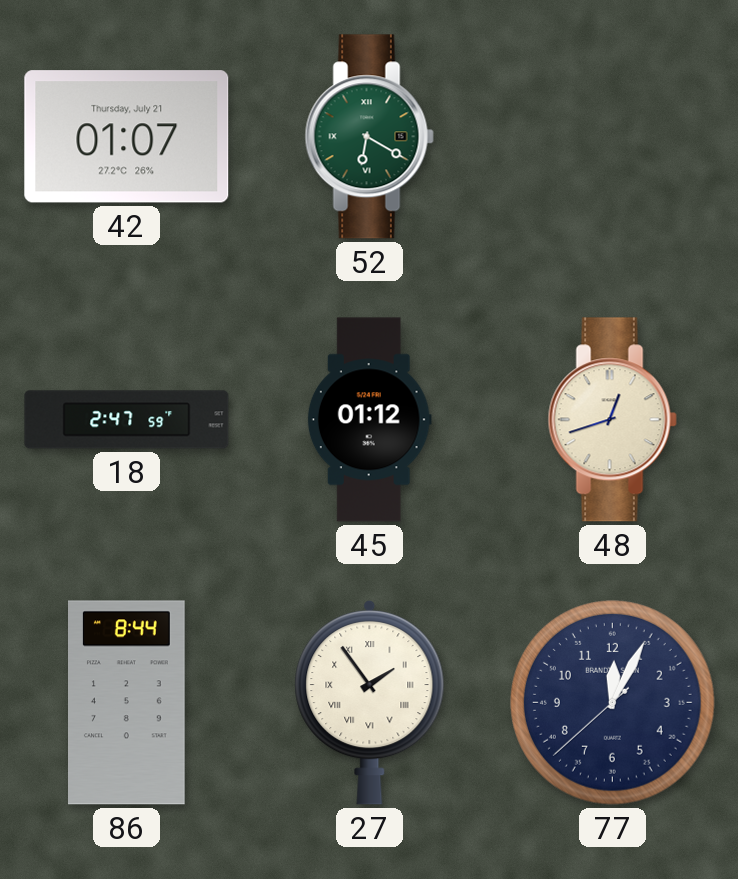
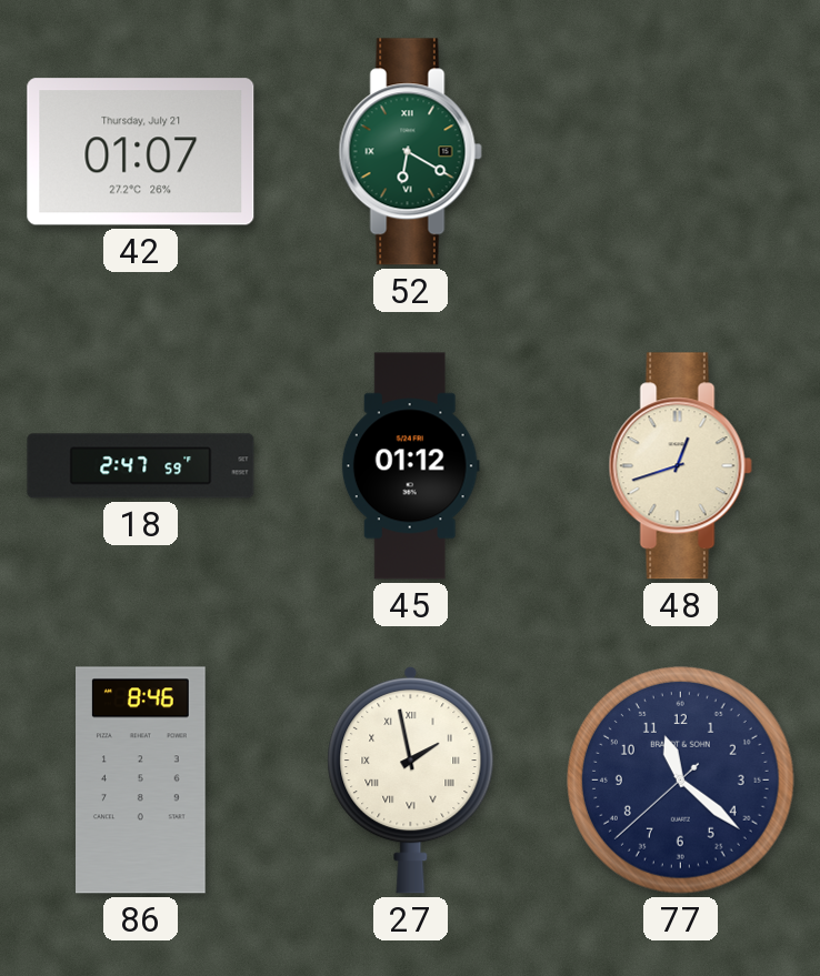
86: 8:44 -> 8:46
27: 1:54 -> 1:58
77: 12:04 -> 11:21
